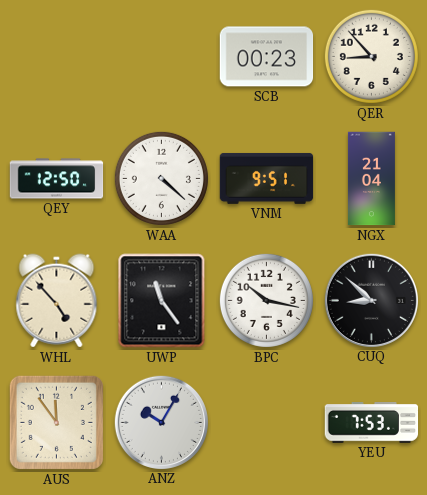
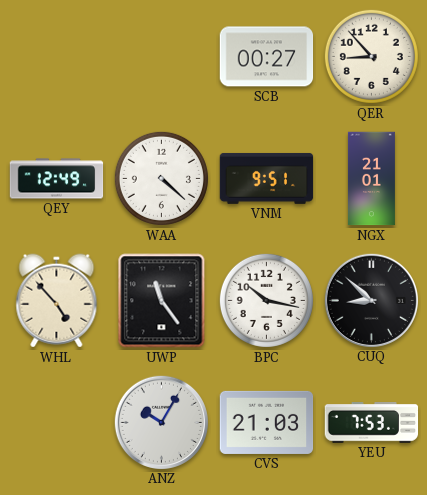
SCB: 00:23 -> 00:27
QEY: 12:50 -> 12:49
NGX: 21:04 -> 21:01
AUS: 11:54 -> none
CVS: none -> 21:03
